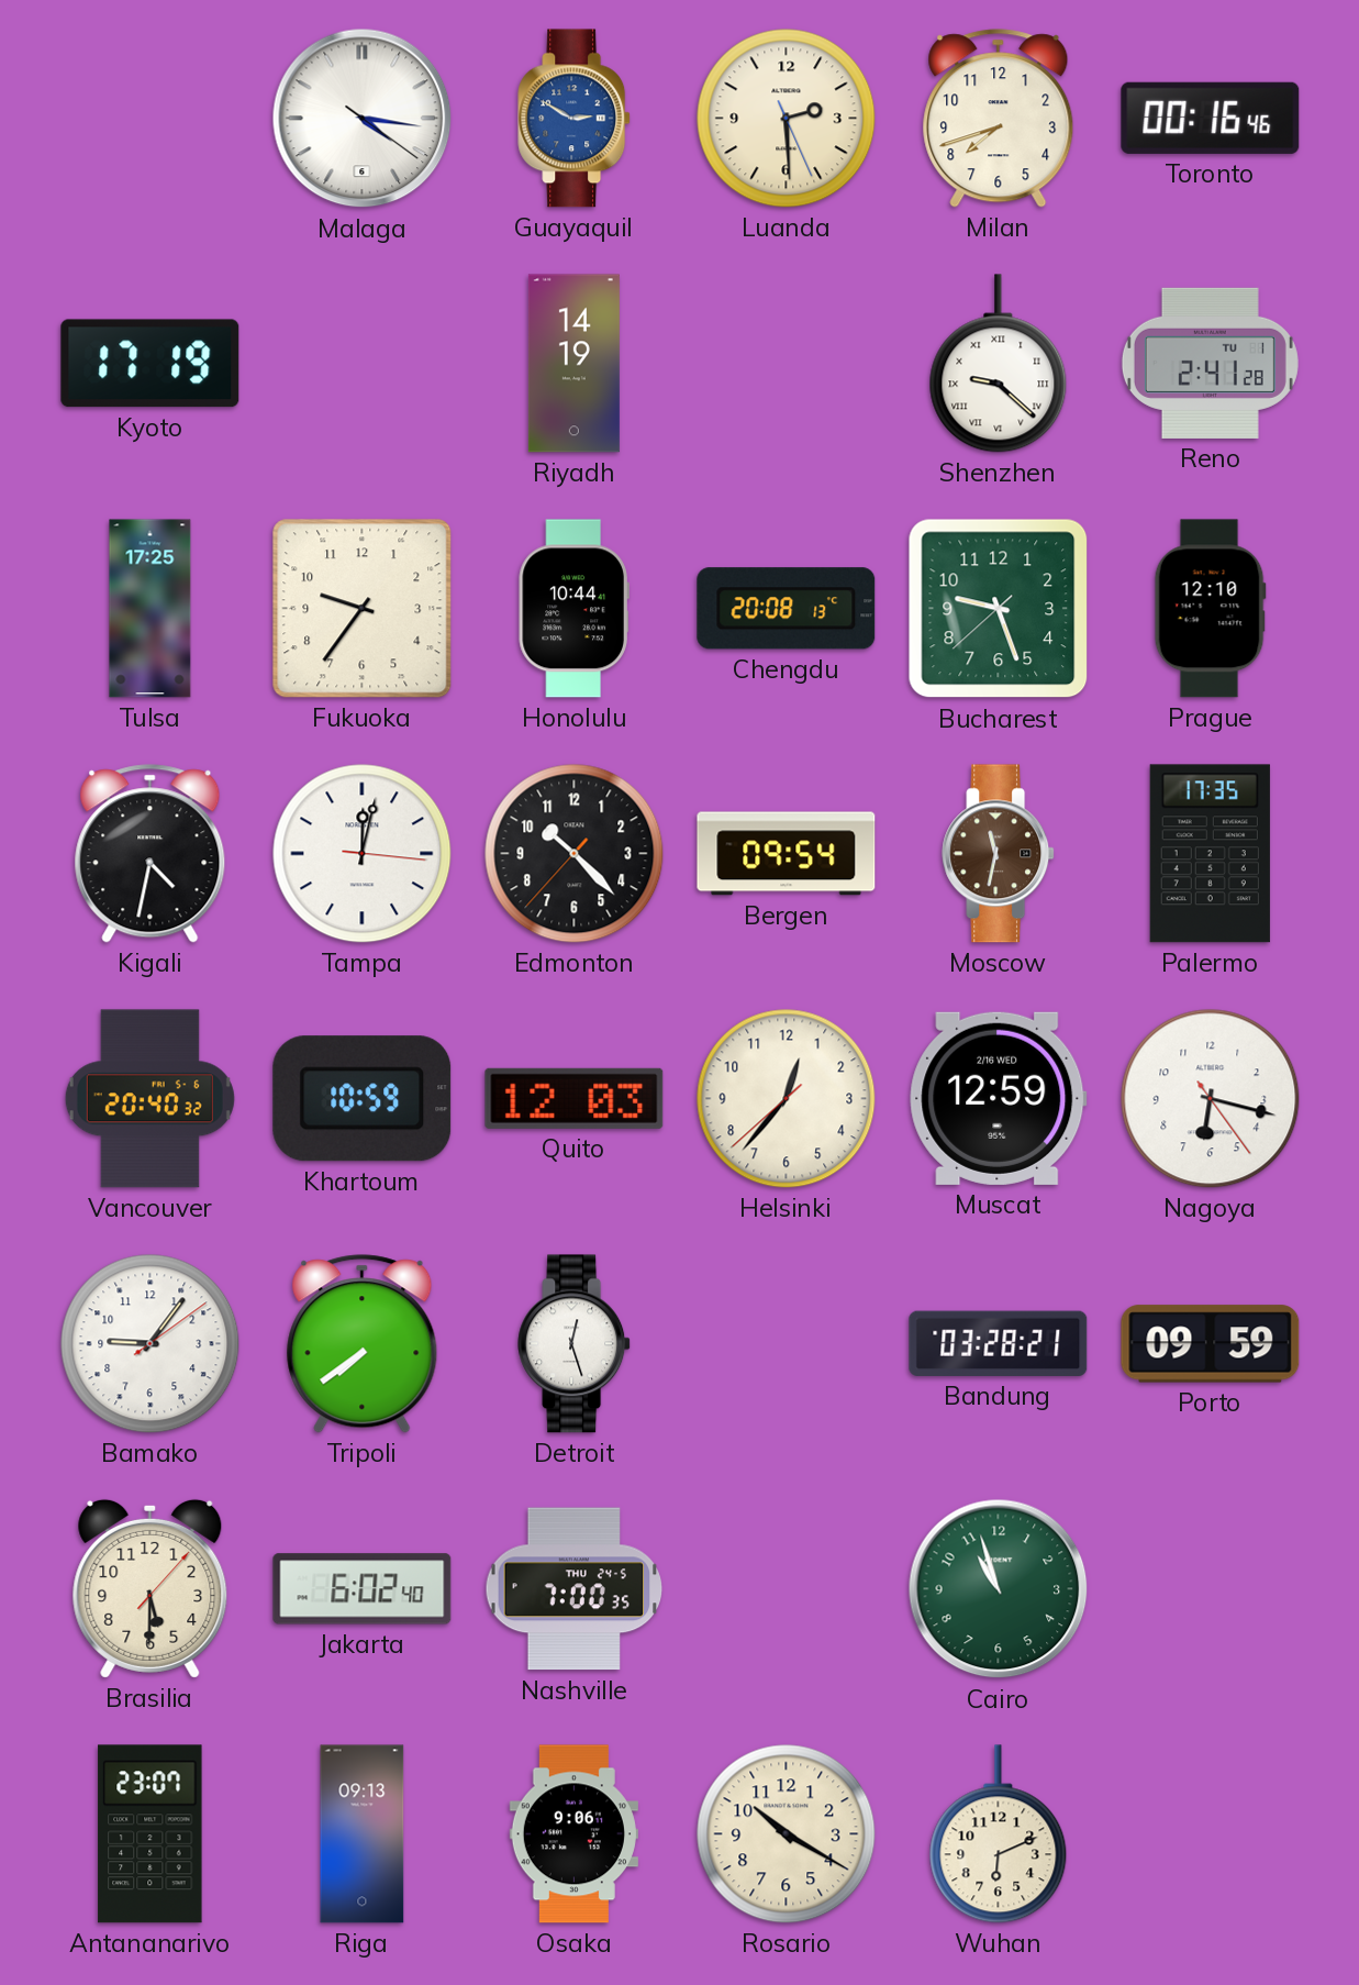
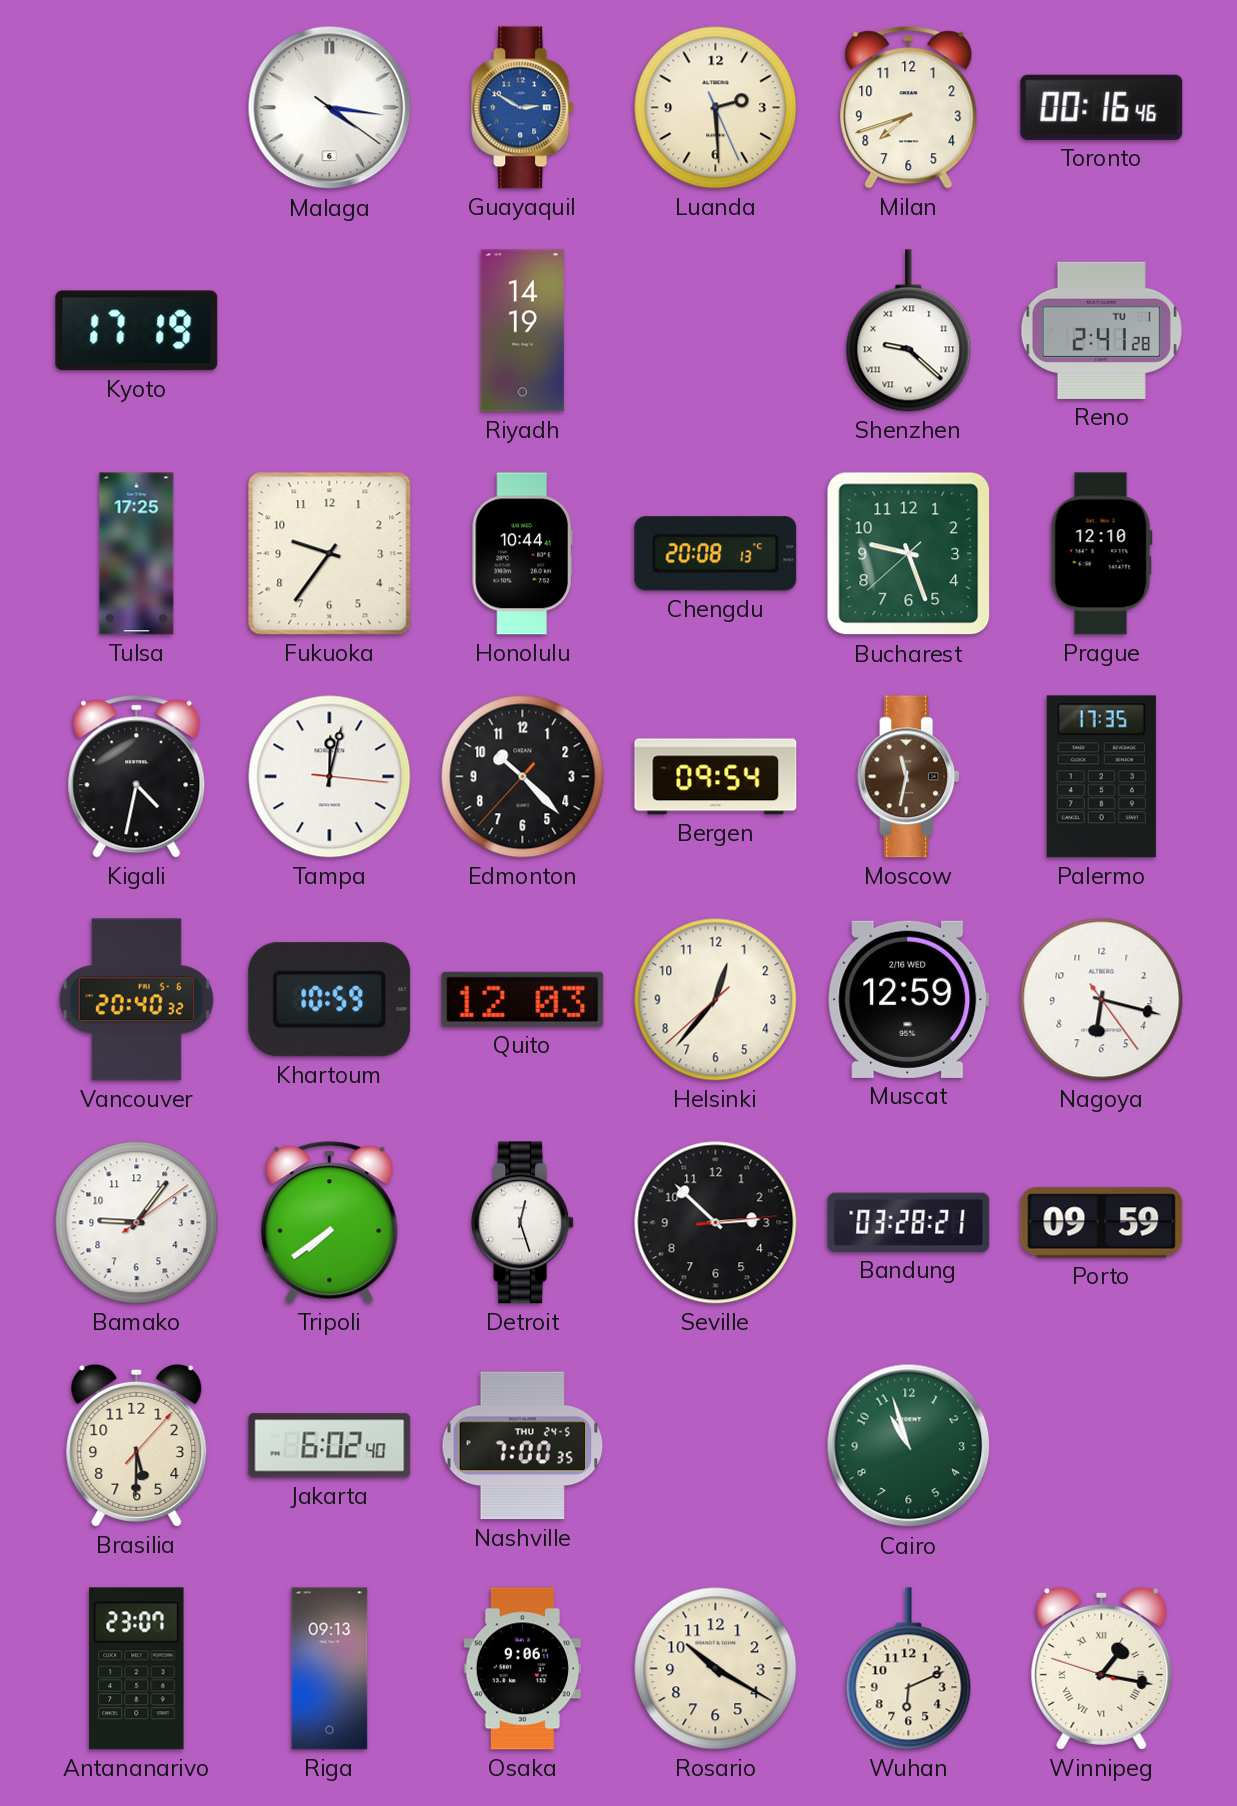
Seville: none -> 2:52
Winnipeg: none -> 1:16
